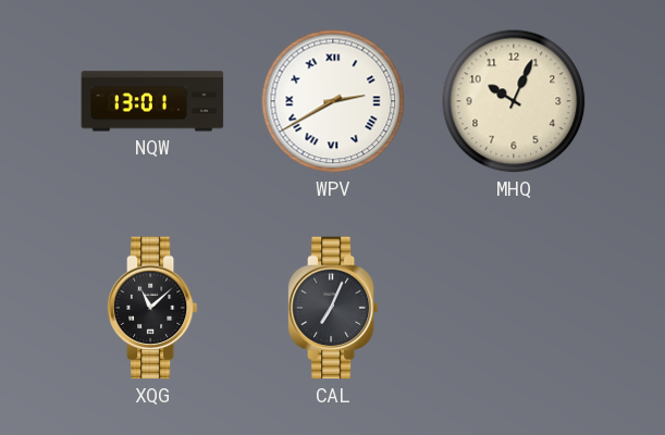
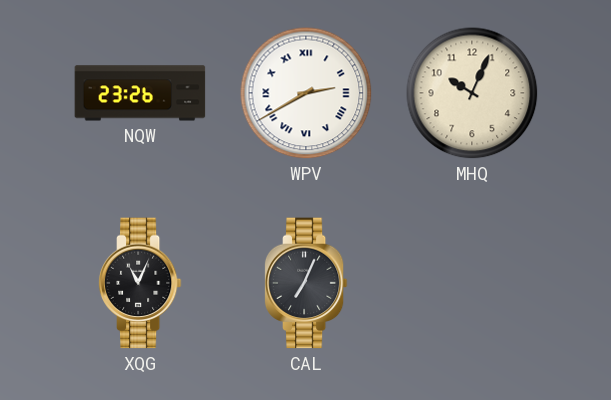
NQW: 13:01 -> 23:26
XQG: 11:08 -> 11:04
